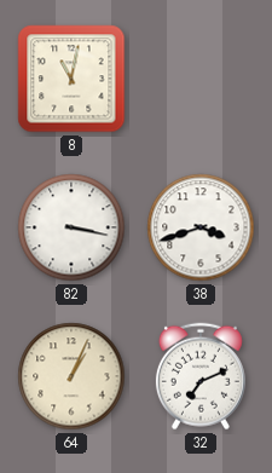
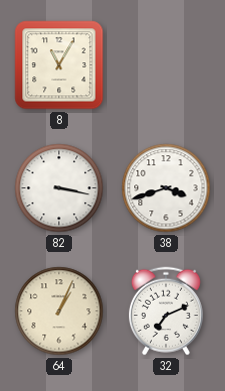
8: 11:02 -> 11:05
